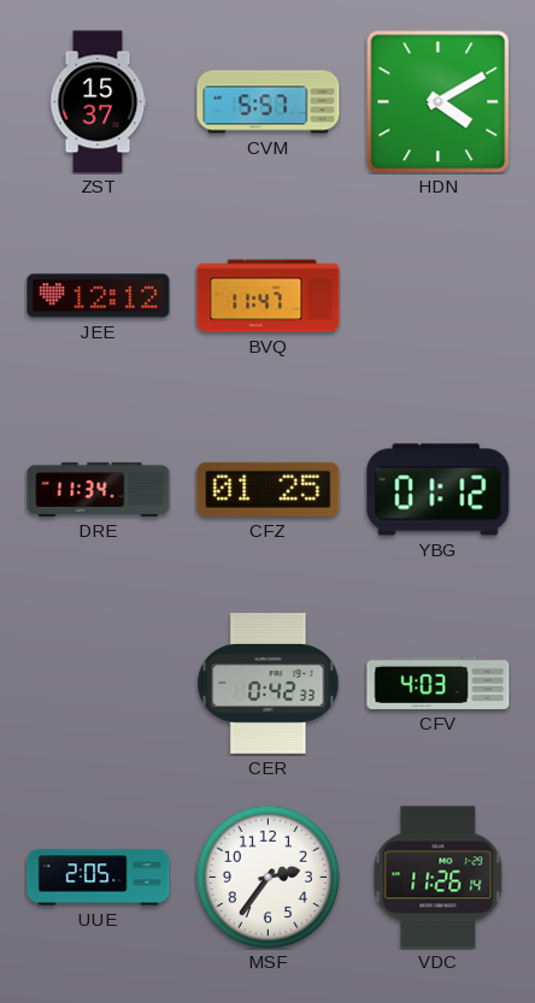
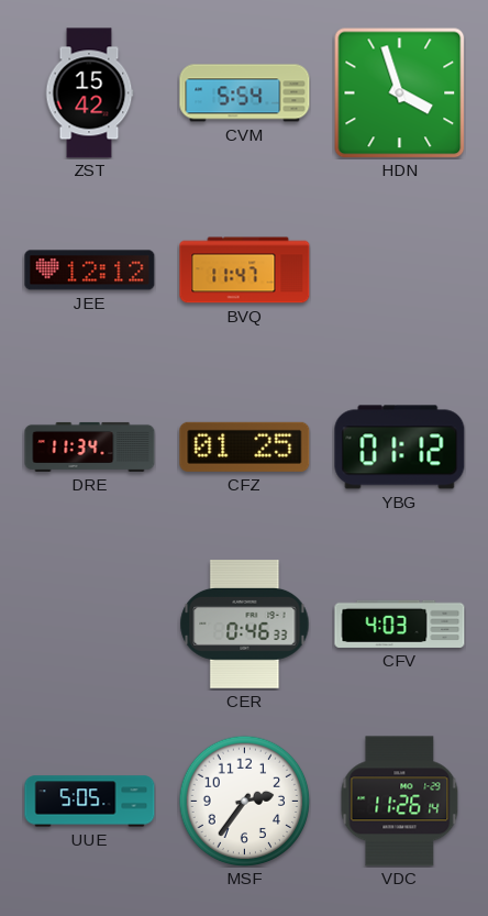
ZST: 15:37 -> 15:42
CVM: 5:57 -> 5:54
HDN: 4:10 -> 3:57
CER: 0:42 -> 0:46
UUE: 2:05 -> 5:05
